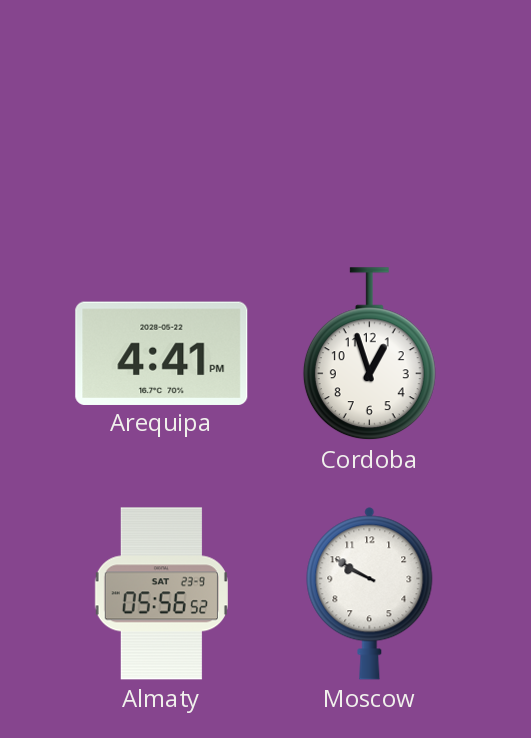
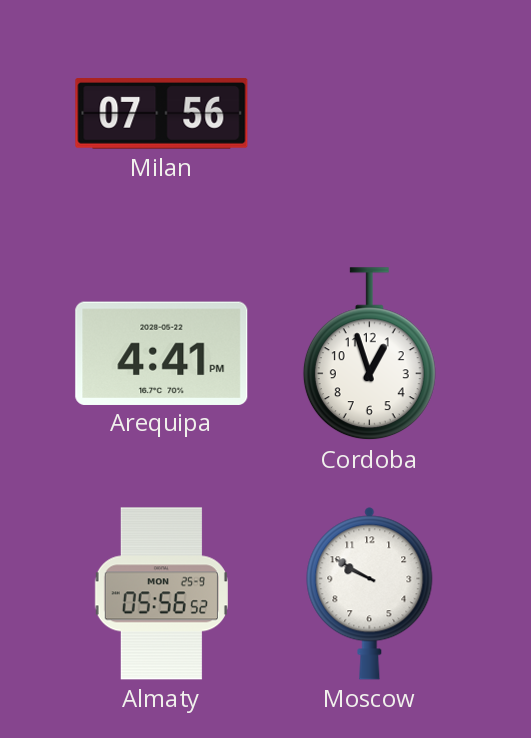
Milan: none -> 07:56
Almaty date: SAT 23-9 -> MON 25-9
